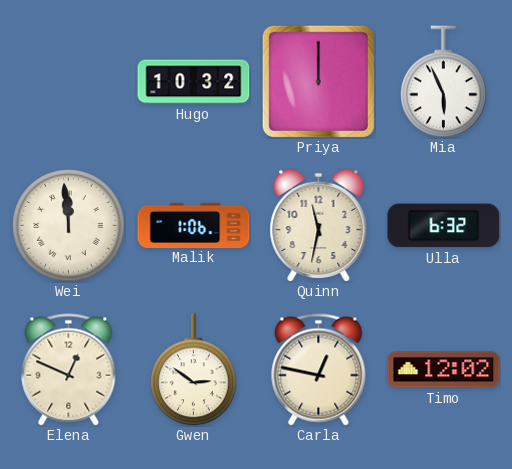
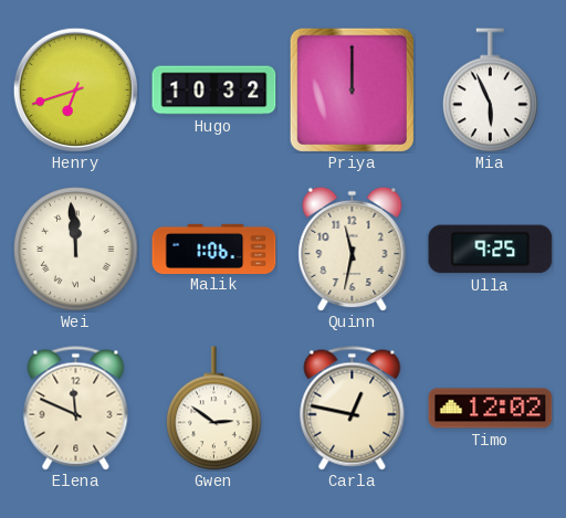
Henry: none -> 6:42
Ulla: 6:32 -> 9:25
Elena: 12:49 -> 11:49
